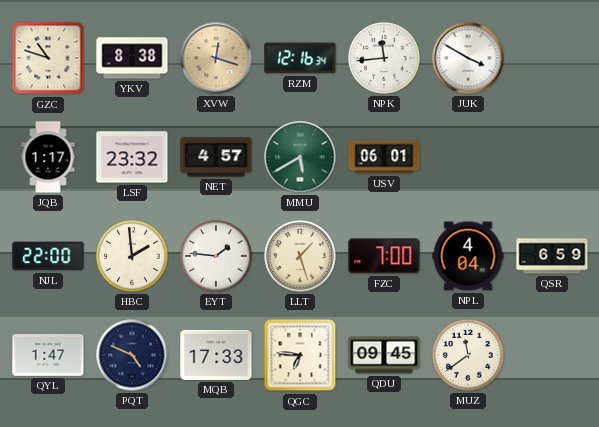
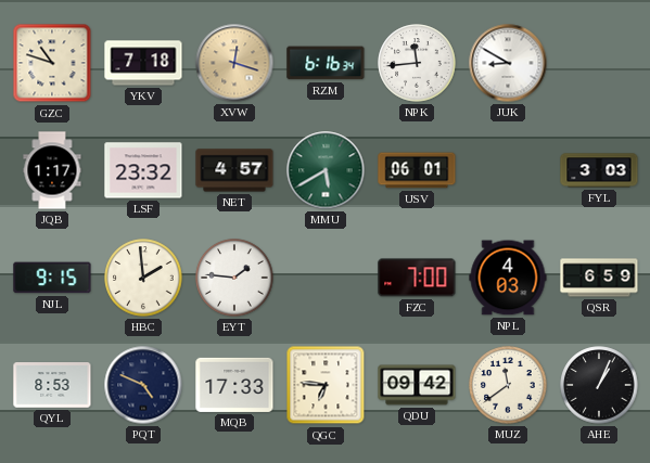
YKV: 8:38 -> 7:18
RZM: 12:16 -> 6:16
JUK: 3:50 -> 8:50
FYL: none -> 3:03
NJL: 22:00 -> 9:15
LLT: 1:27 -> none
NPL: 4:04 -> 4:03
QYL: 1:47 -> 8:53
QDU: 09:45 -> 09:42
AHE: none -> 1:04
